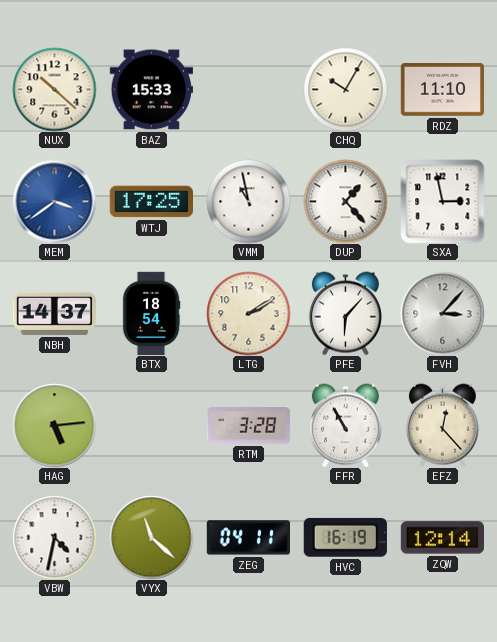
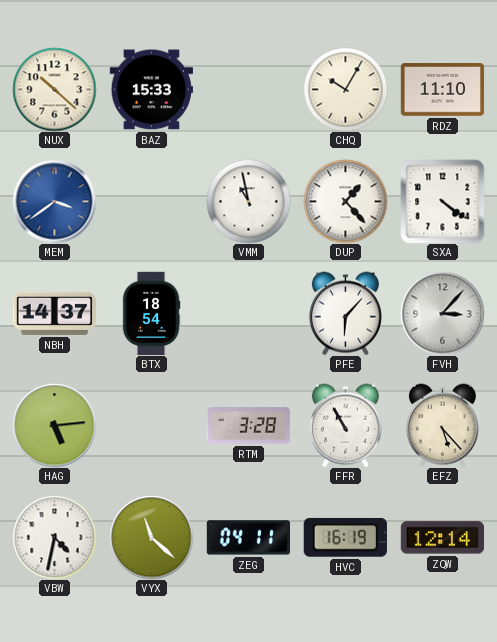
WTJ: 17:25 -> none
SXA: 2:58 -> 4:21
LTG: 2:10 -> none
EFZ: 12:23 -> 5:23
